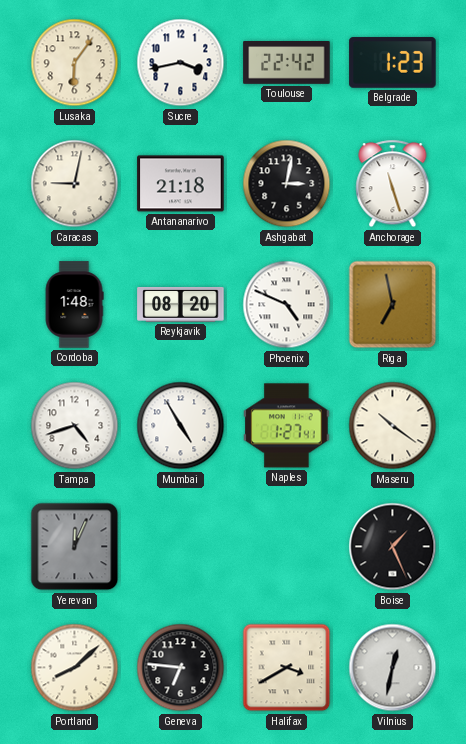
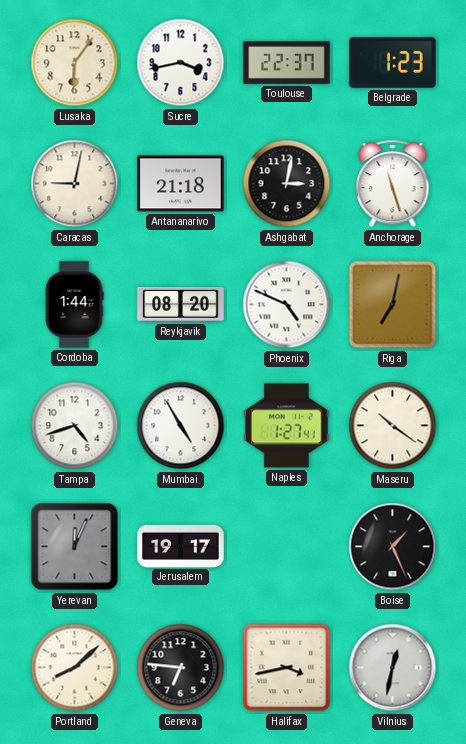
Toulouse: 22:42 -> 22:37
Cordoba: 1:48 -> 1:44
Riga: 6:58 -> 7:02
Jerusalem: none -> 19:17
Halifax: 3:40 -> 3:43
